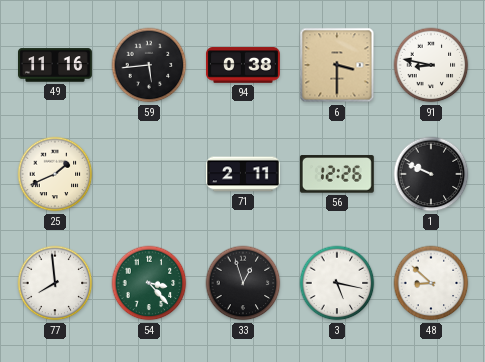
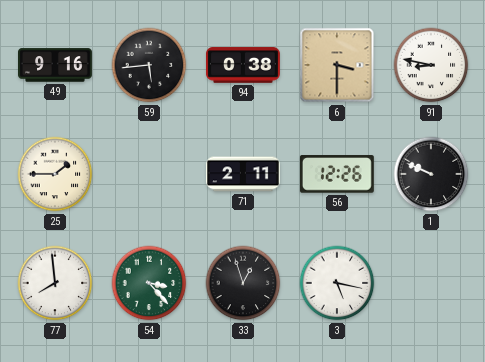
49: 11:16 -> 9:16
25: 1:41 -> 1:45
48: 8:52 -> none
